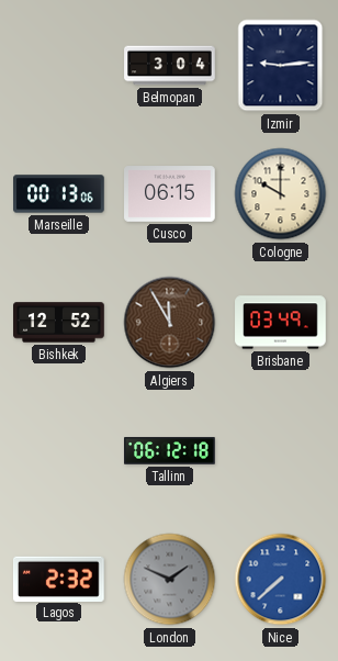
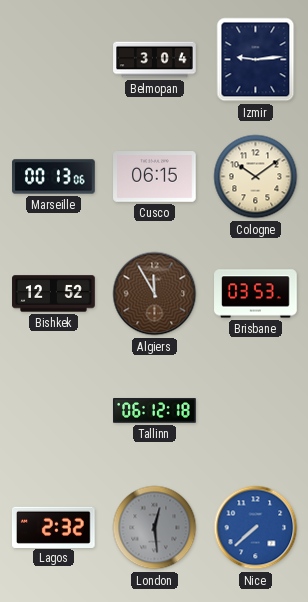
Cologne: 10:00 -> 10:09
Brisbane: 03:49 -> 03:53
London: 1:49 -> 12:29
